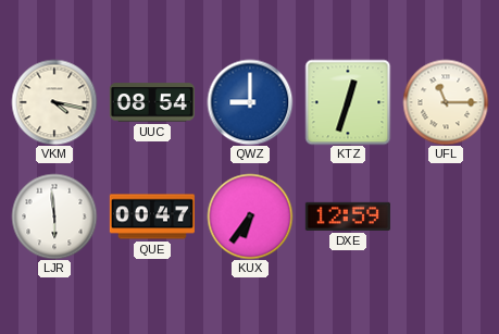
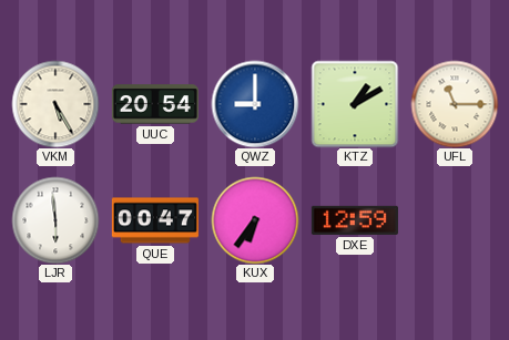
VKM: 4:17 -> 5:25
UUC: 08:54 -> 20:54
KTZ: 12:33 -> 1:10
